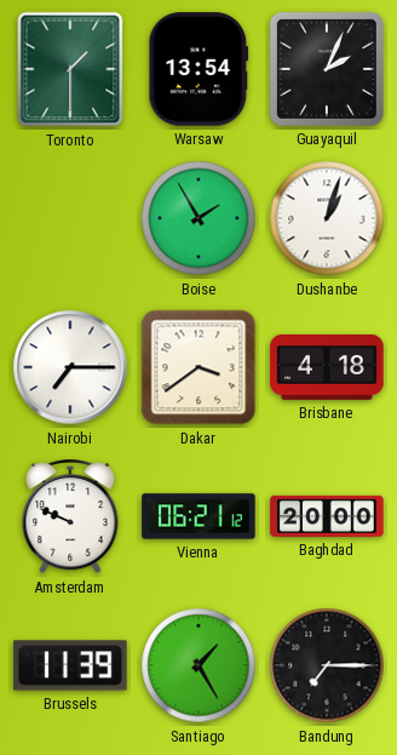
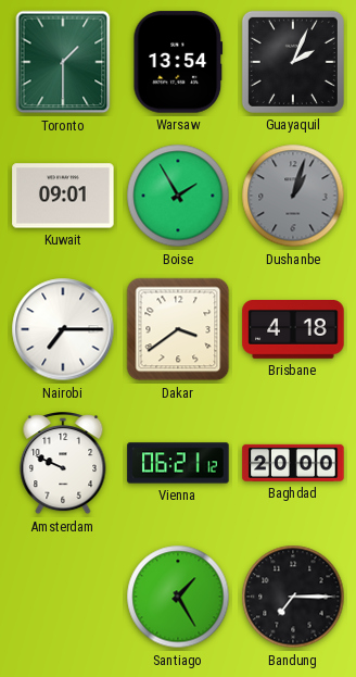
Kuwait: none -> 09:01
Dushanbe dial: white -> grey
Brussels: 11:39 -> none
